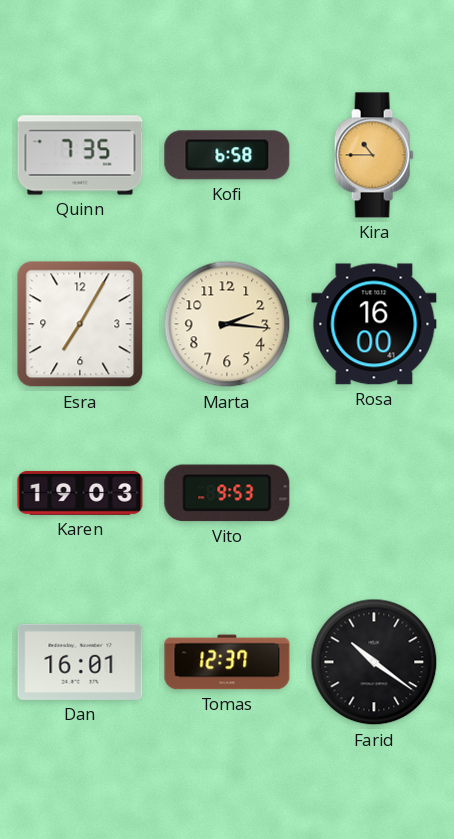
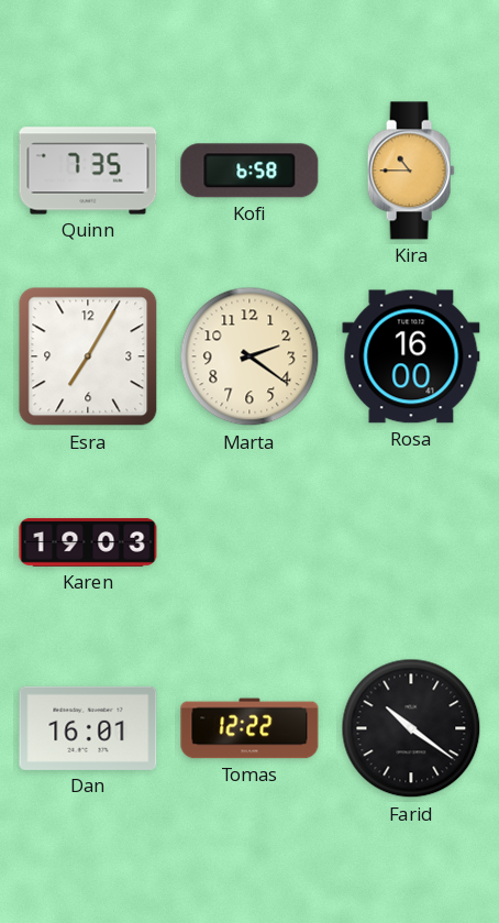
Marta: 2:16 -> 2:21
Vito: 9:53 -> none
Tomas: 12:37 -> 12:22
